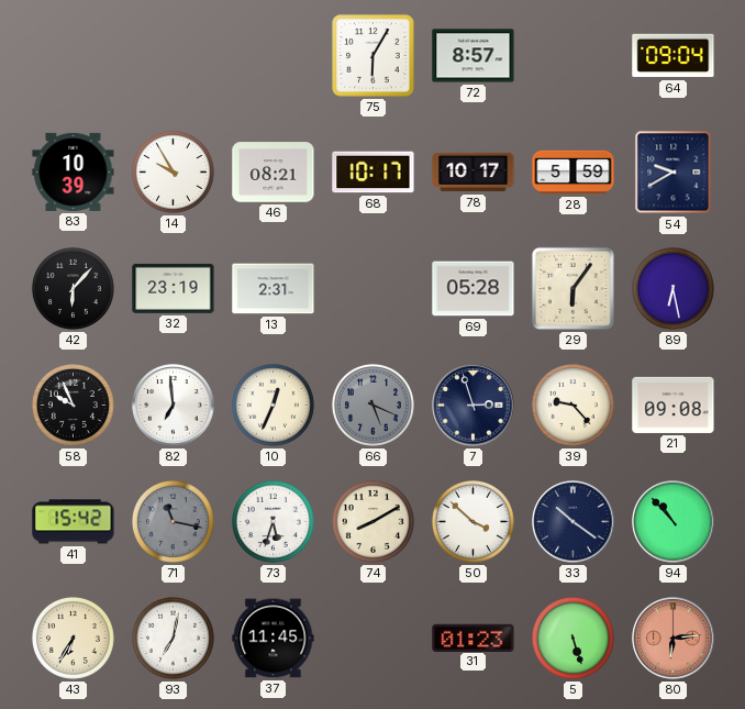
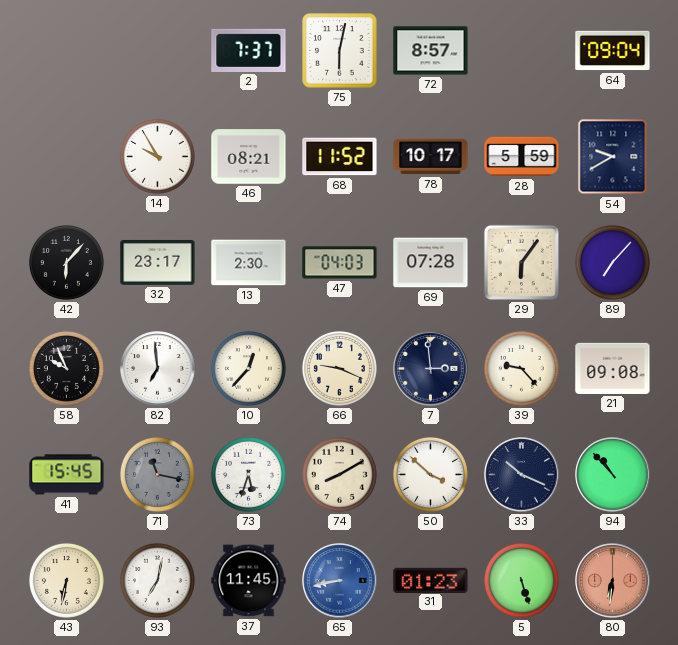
2: none -> 7:37
75: 6:05 -> 6:02
83: 10:39 -> none
68: 10:17 -> 11:52
32: 23:19 -> 23:17
13: 2:31 -> 2:30
47: none -> 04:03
69: 05:28 -> 07:28
89: 6:28 -> 7:07
10: 12:34 -> 12:37
66: 5:19 -> 9:19
66 dial: grey -> cream
7: 2:57 -> 2:59
41: 15:42 -> 15:45
33: 10:21 -> 10:19
43: 6:35 -> 6:32
65: none -> 8:43
80: 6:14 -> 6:31
